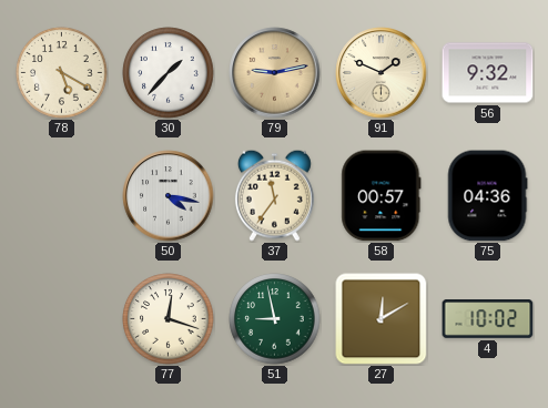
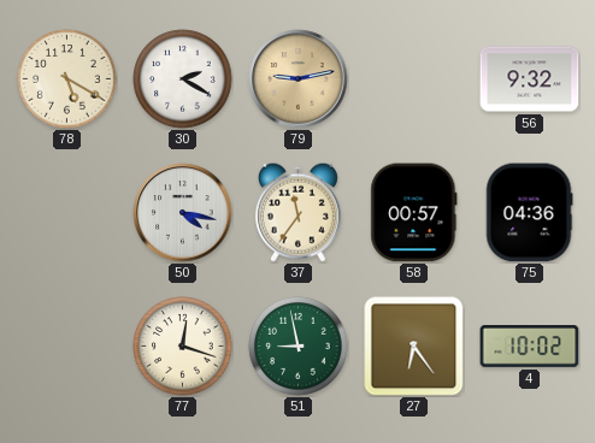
30: 1:37 -> 2:20
91: 1:49 -> none
27: 12:10 -> 6:24
